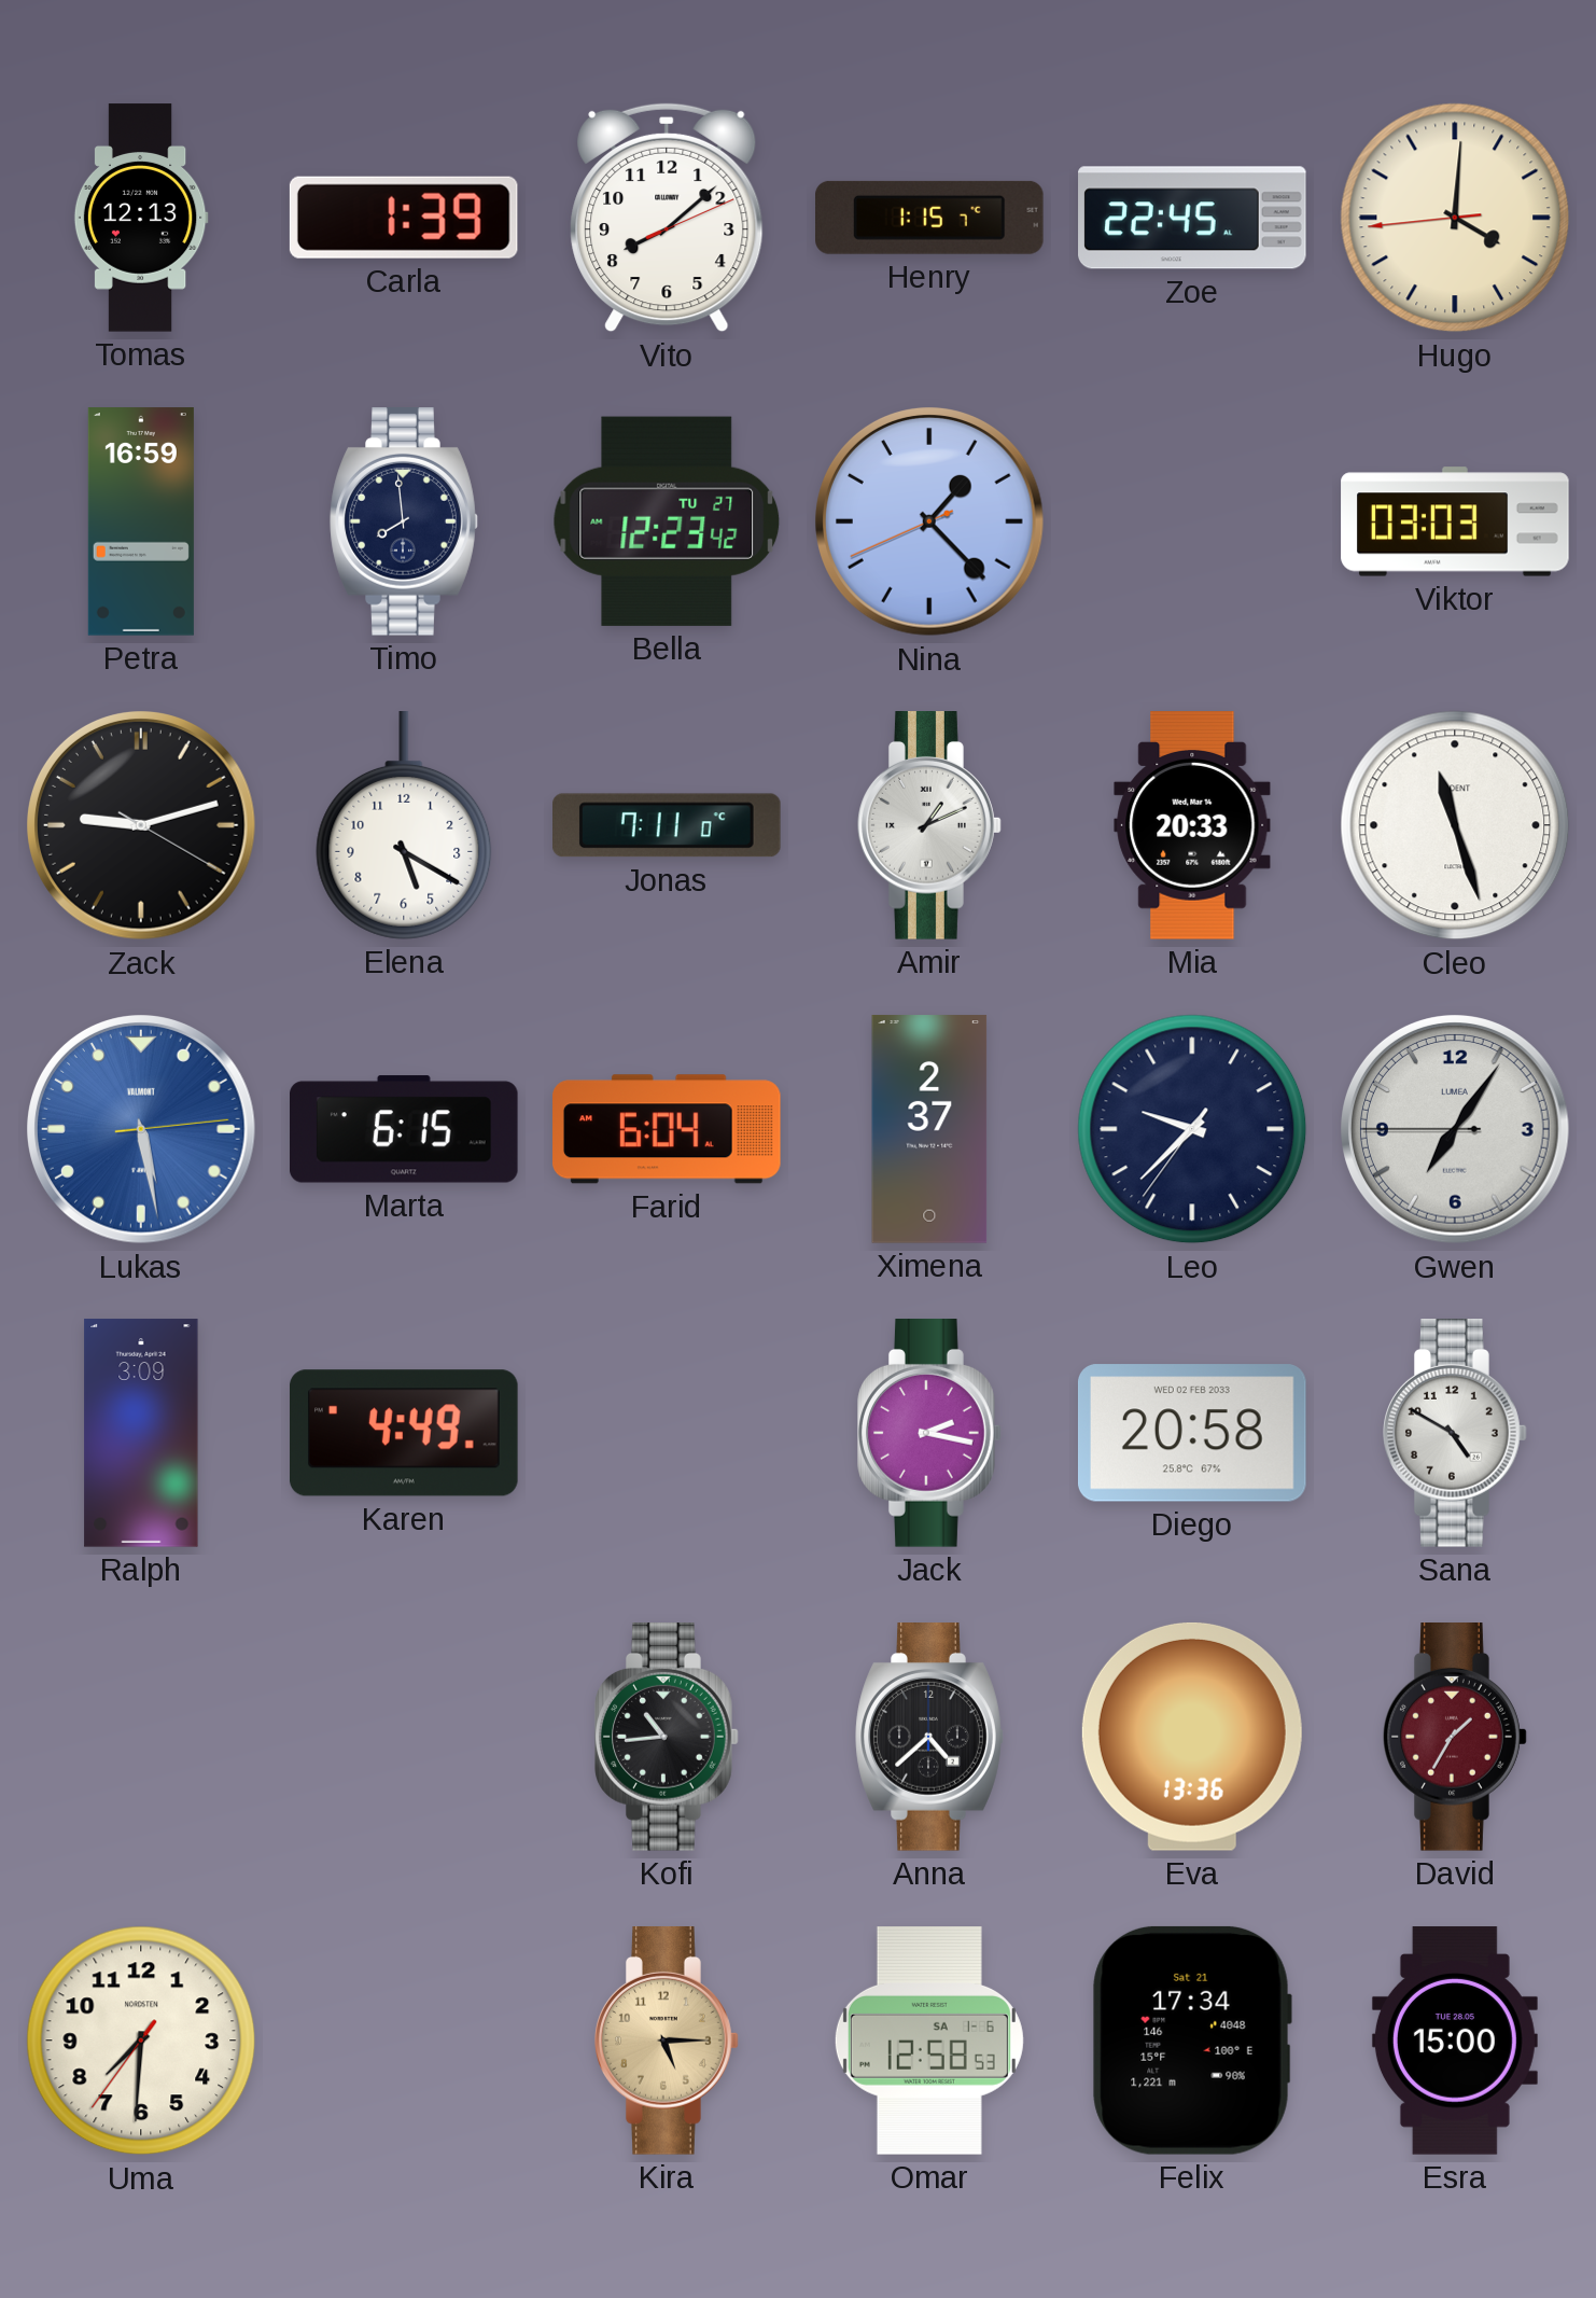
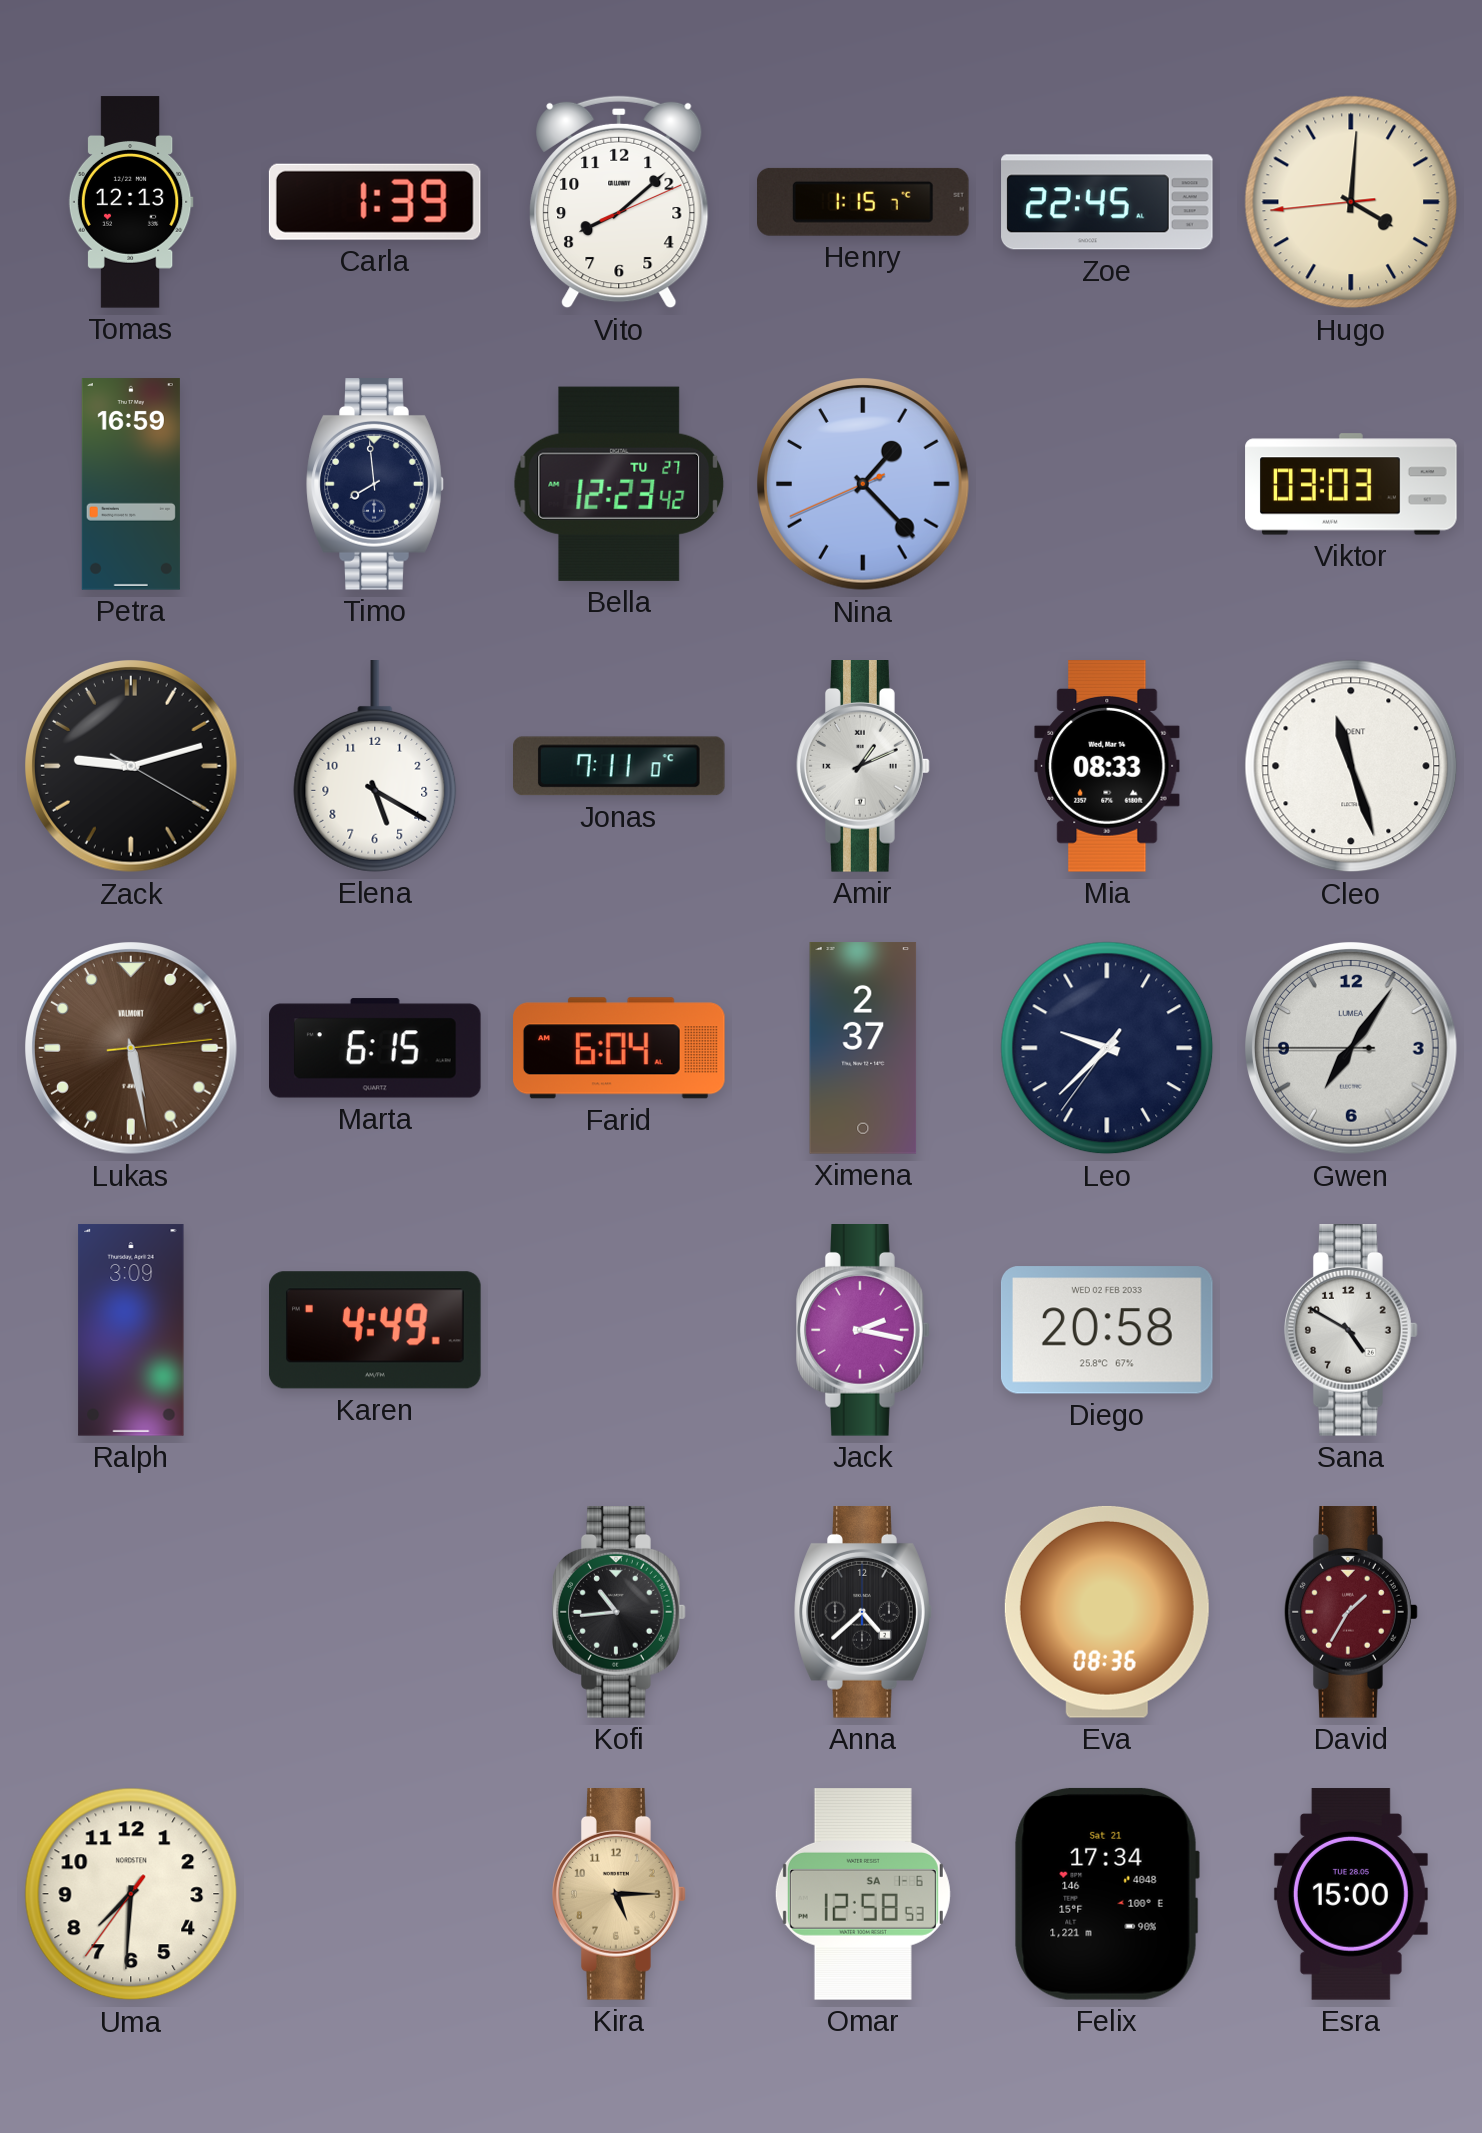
Mia: 20:33 -> 08:33
Lukas dial: blue -> brown
Eva: 13:36 -> 08:36
